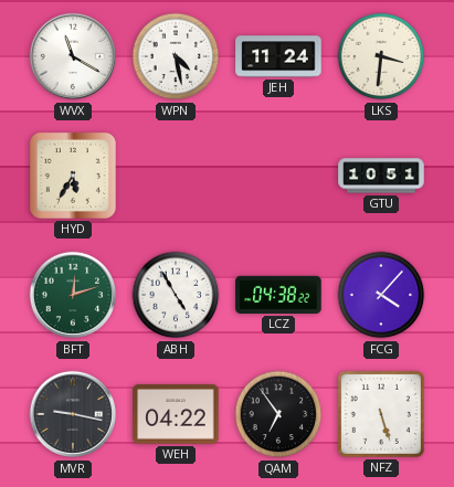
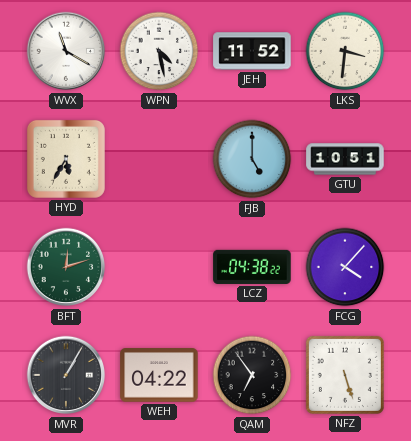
JEH: 11:24 -> 11:52
FJB: none -> 5:00
ABH: 4:55 -> none
MVR: 9:17 -> 1:05
